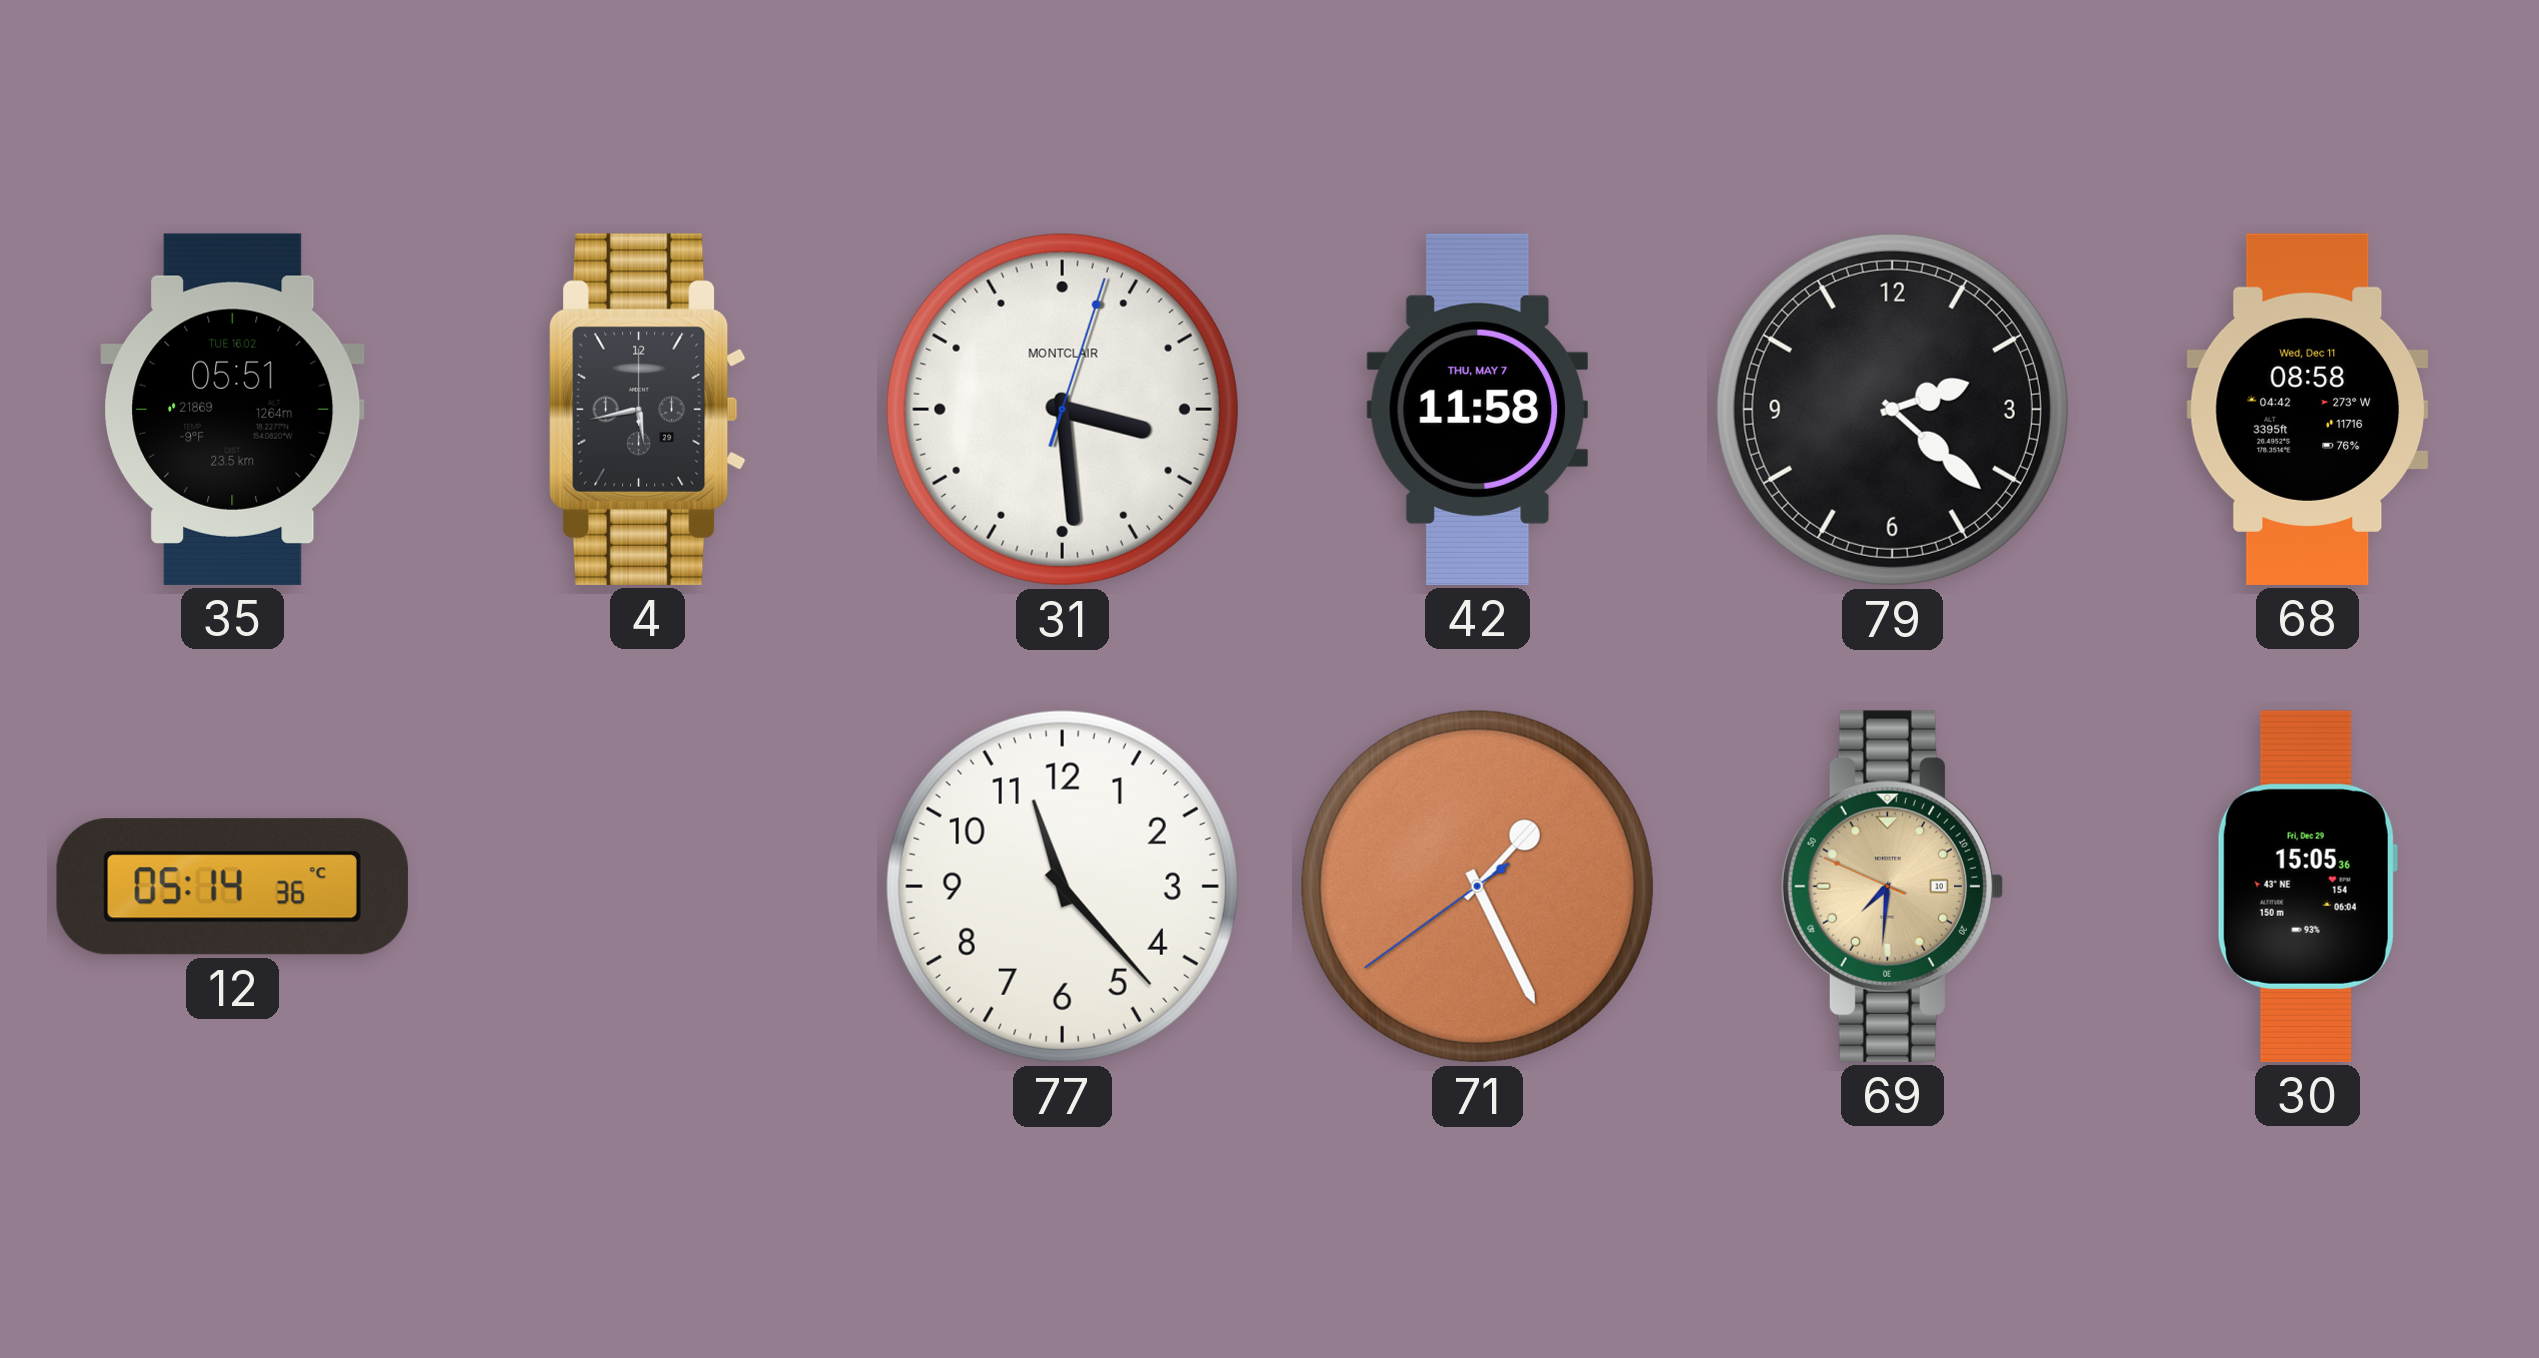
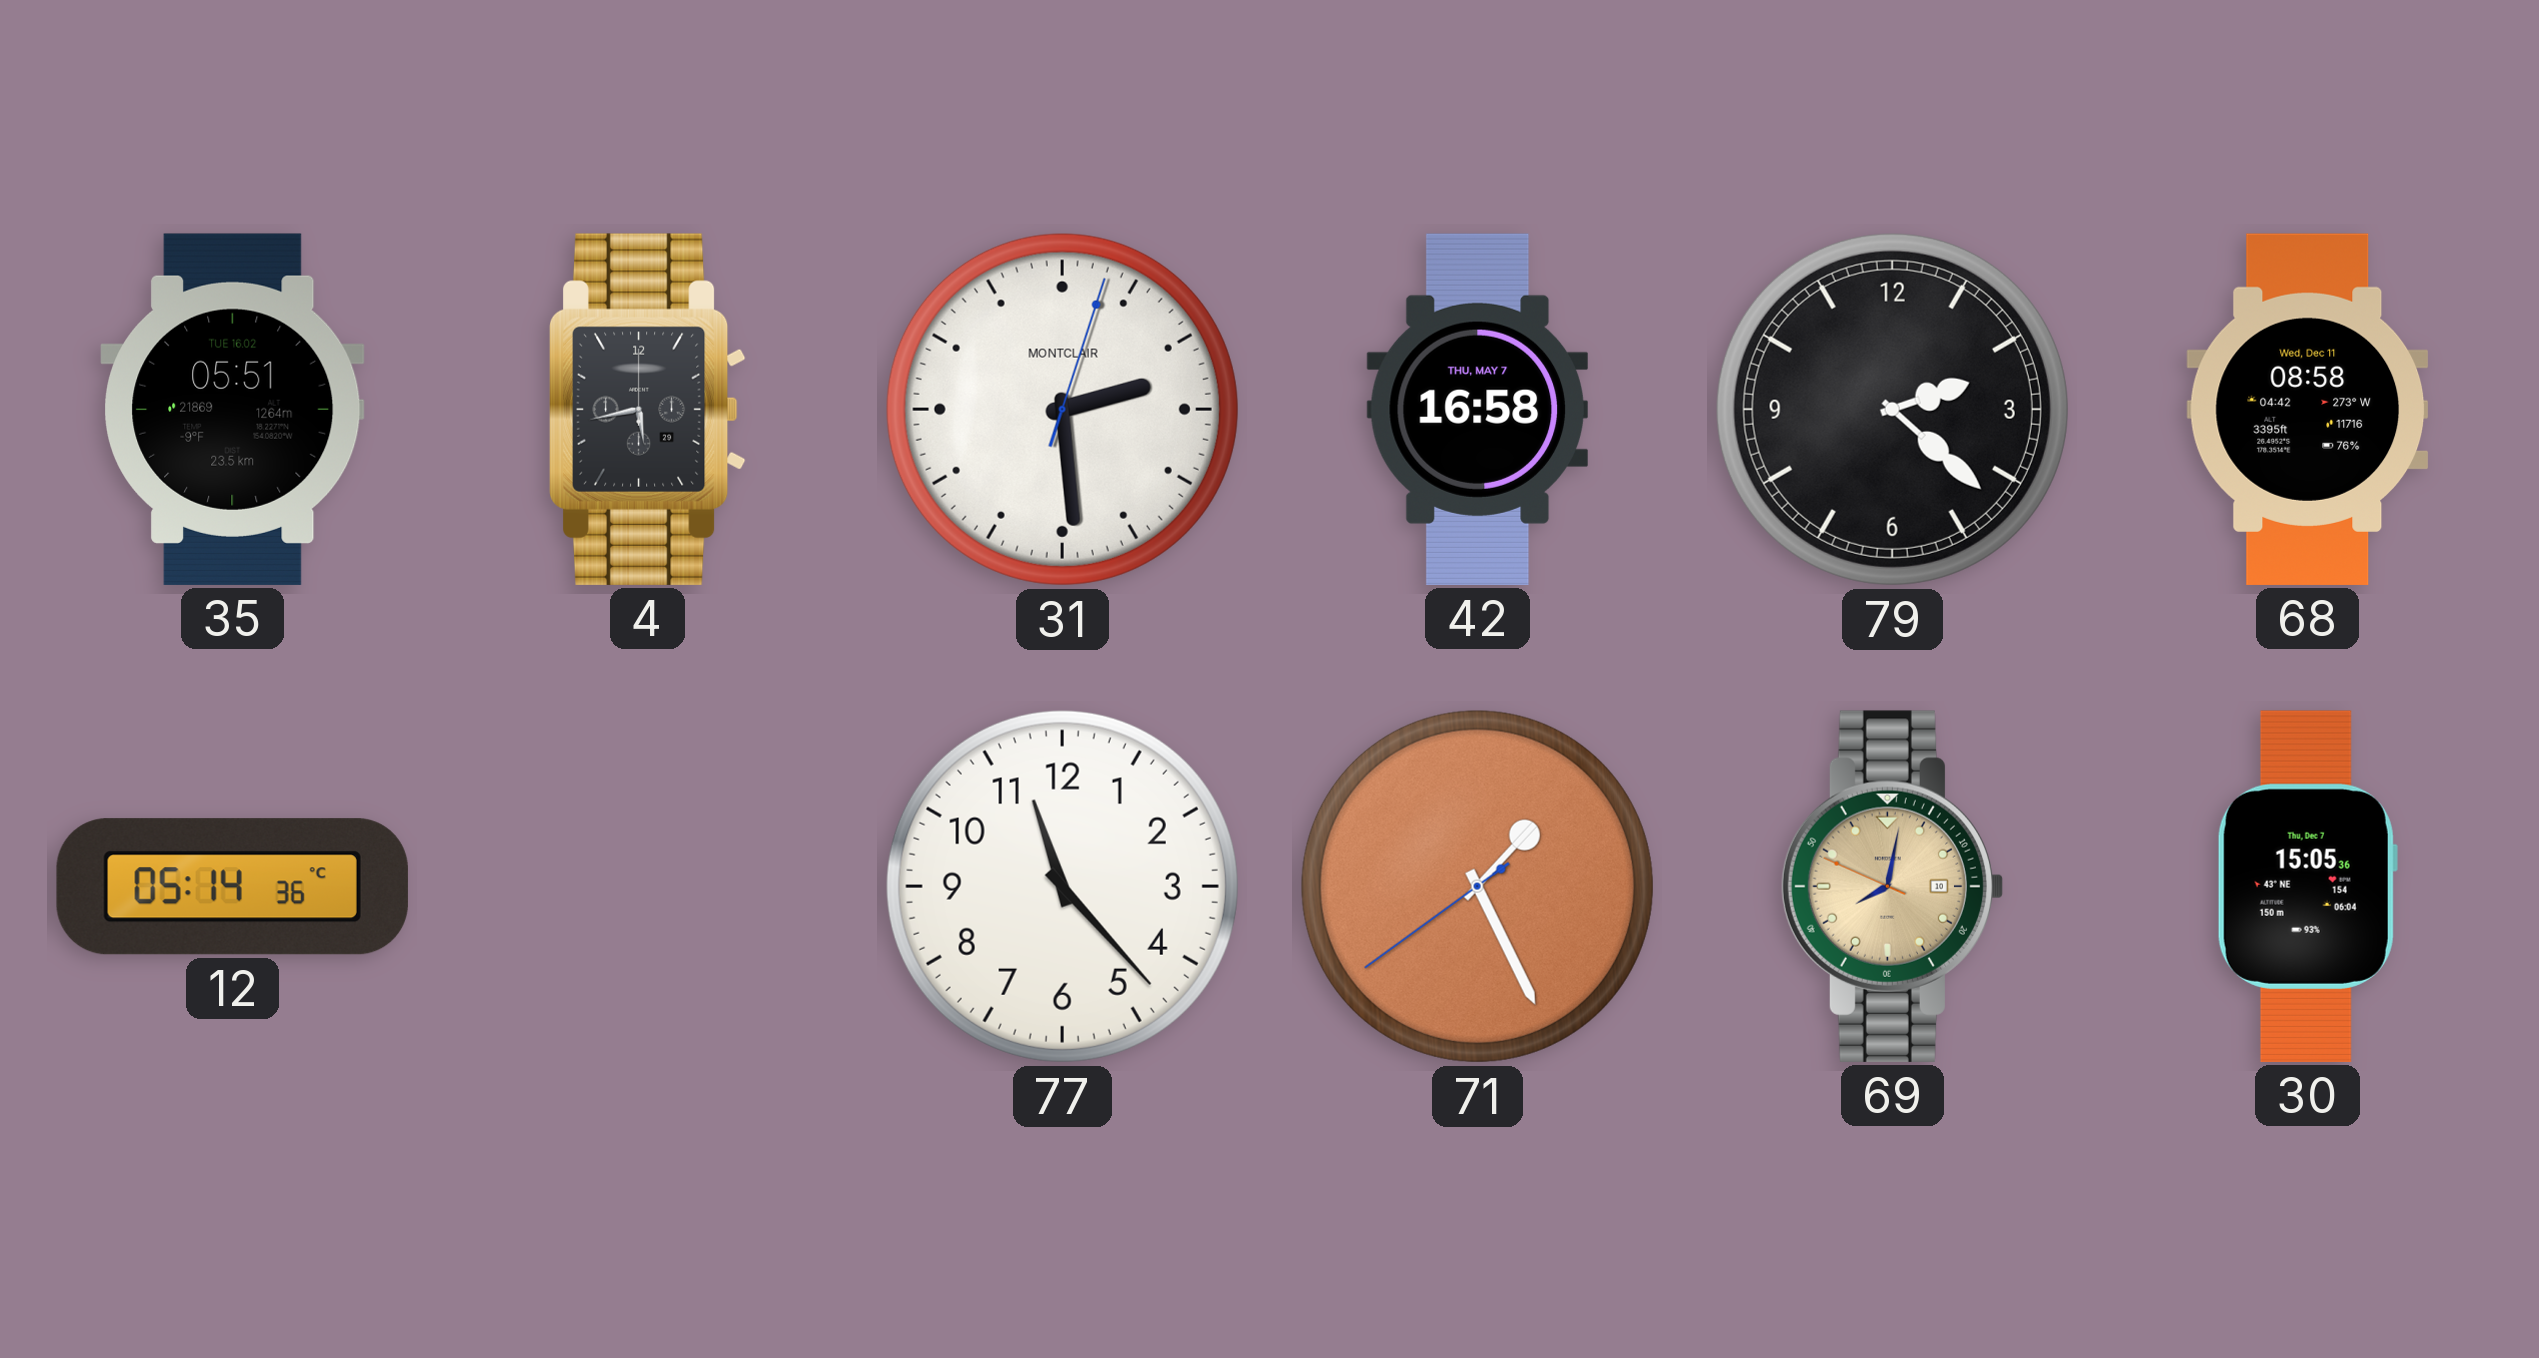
31: 3:29 -> 2:29
42: 11:58 -> 16:58
69: 7:30 -> 8:01
30 date: Fri, Dec 29 -> Thu, Dec 7
